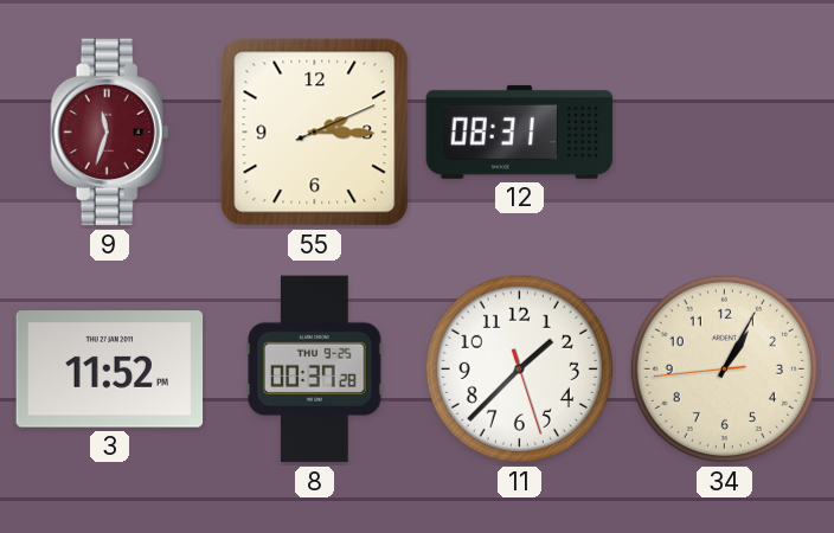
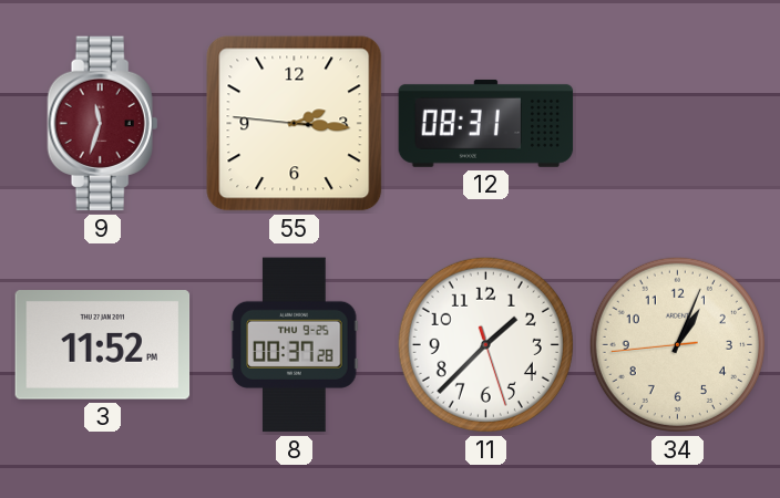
55: 2:15:11 -> 2:15:46
34: 1:04 -> 1:03
